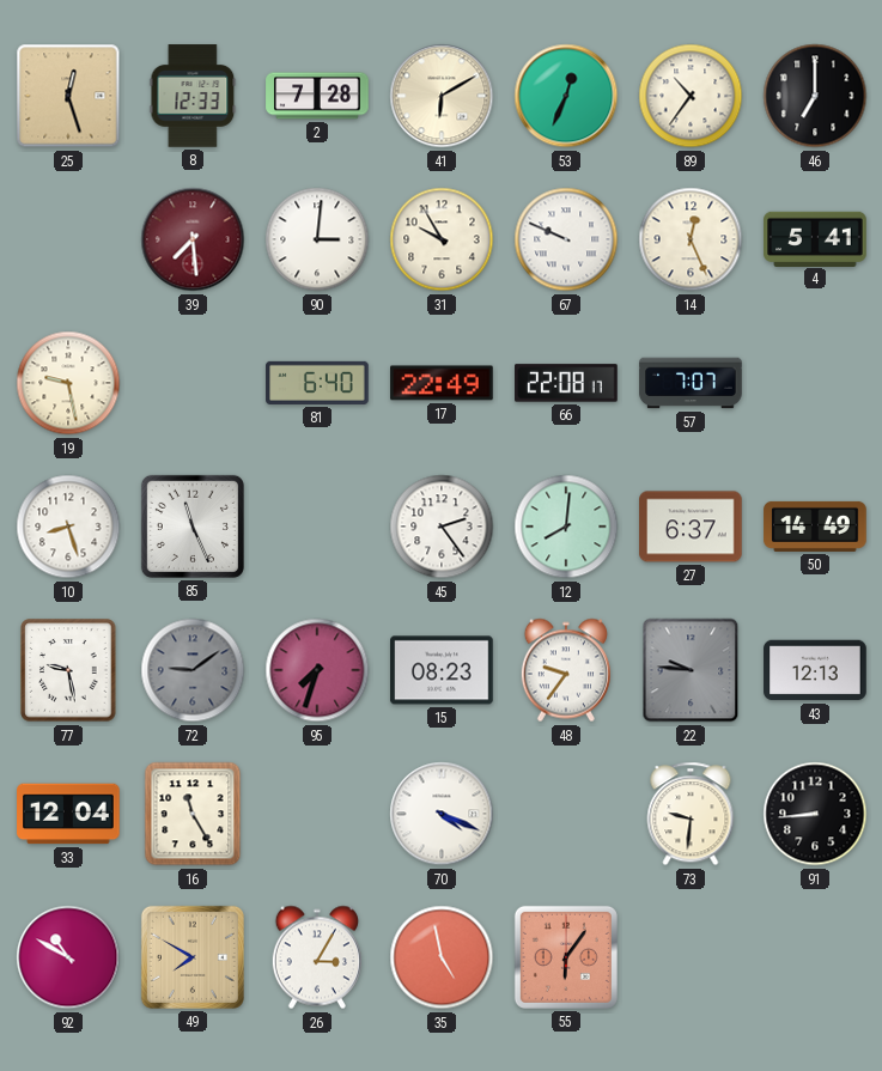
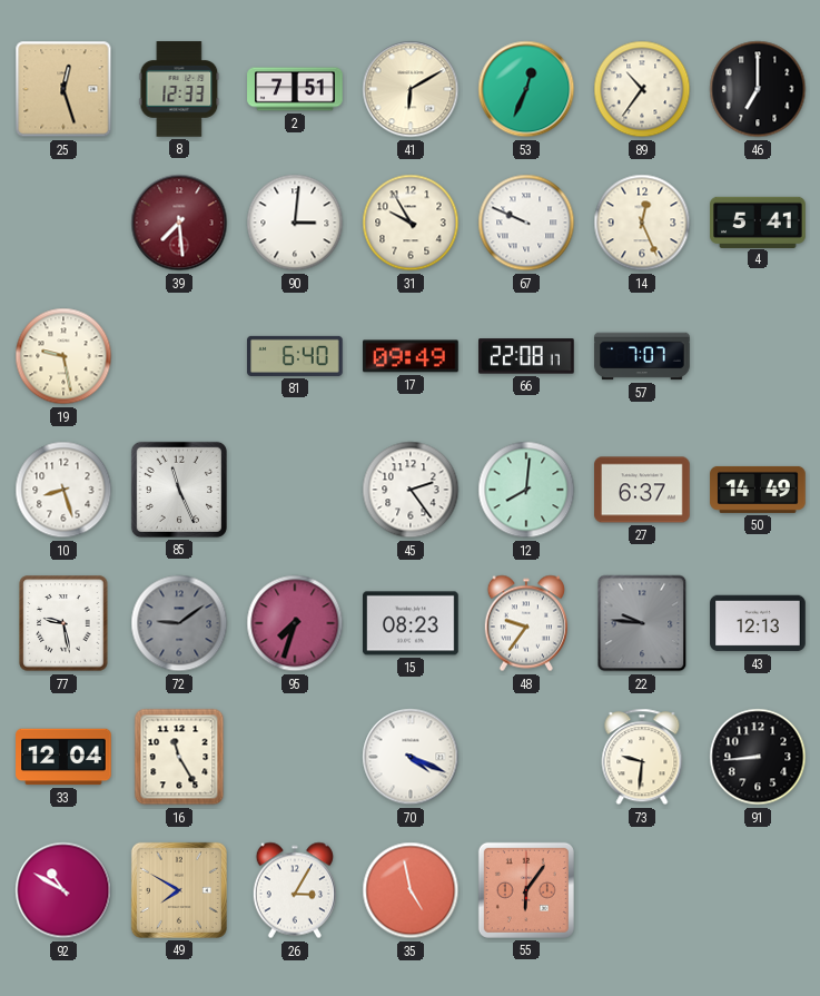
2: 7:28 -> 7:51
17: 22:49 -> 09:49
